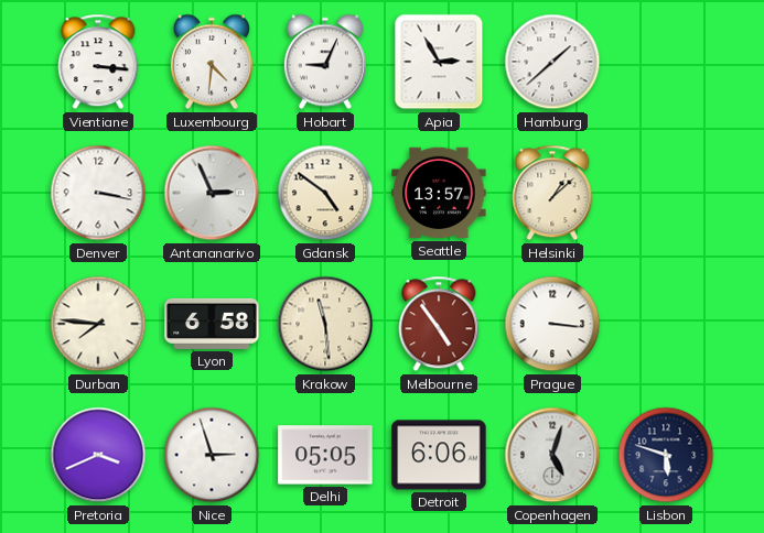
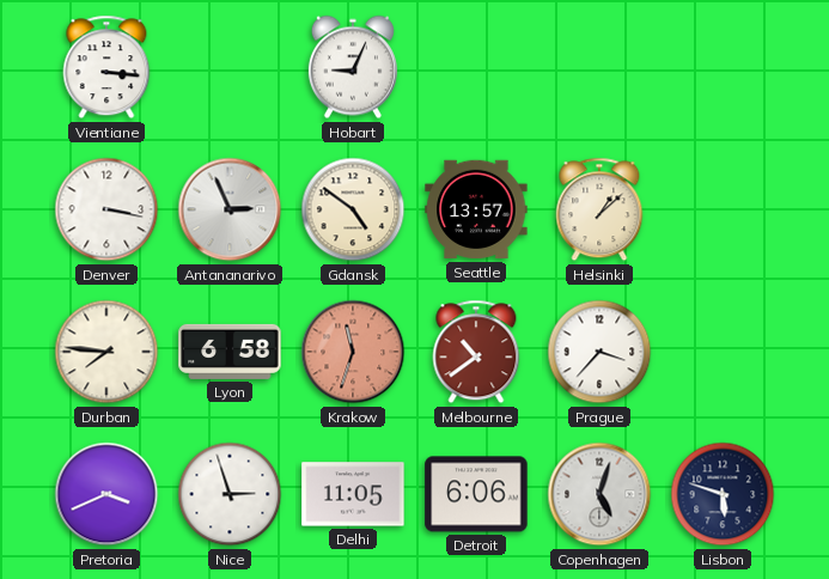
Luxembourg: 4:31 -> none
Apia: 2:55 -> none
Hamburg: 1:38 -> none
Krakow: 11:29 -> 11:33
Krakow dial: cream -> salmon
Melbourne: 4:54 -> 10:39
Prague: 3:16 -> 3:37
Delhi: 05:05 -> 11:05
